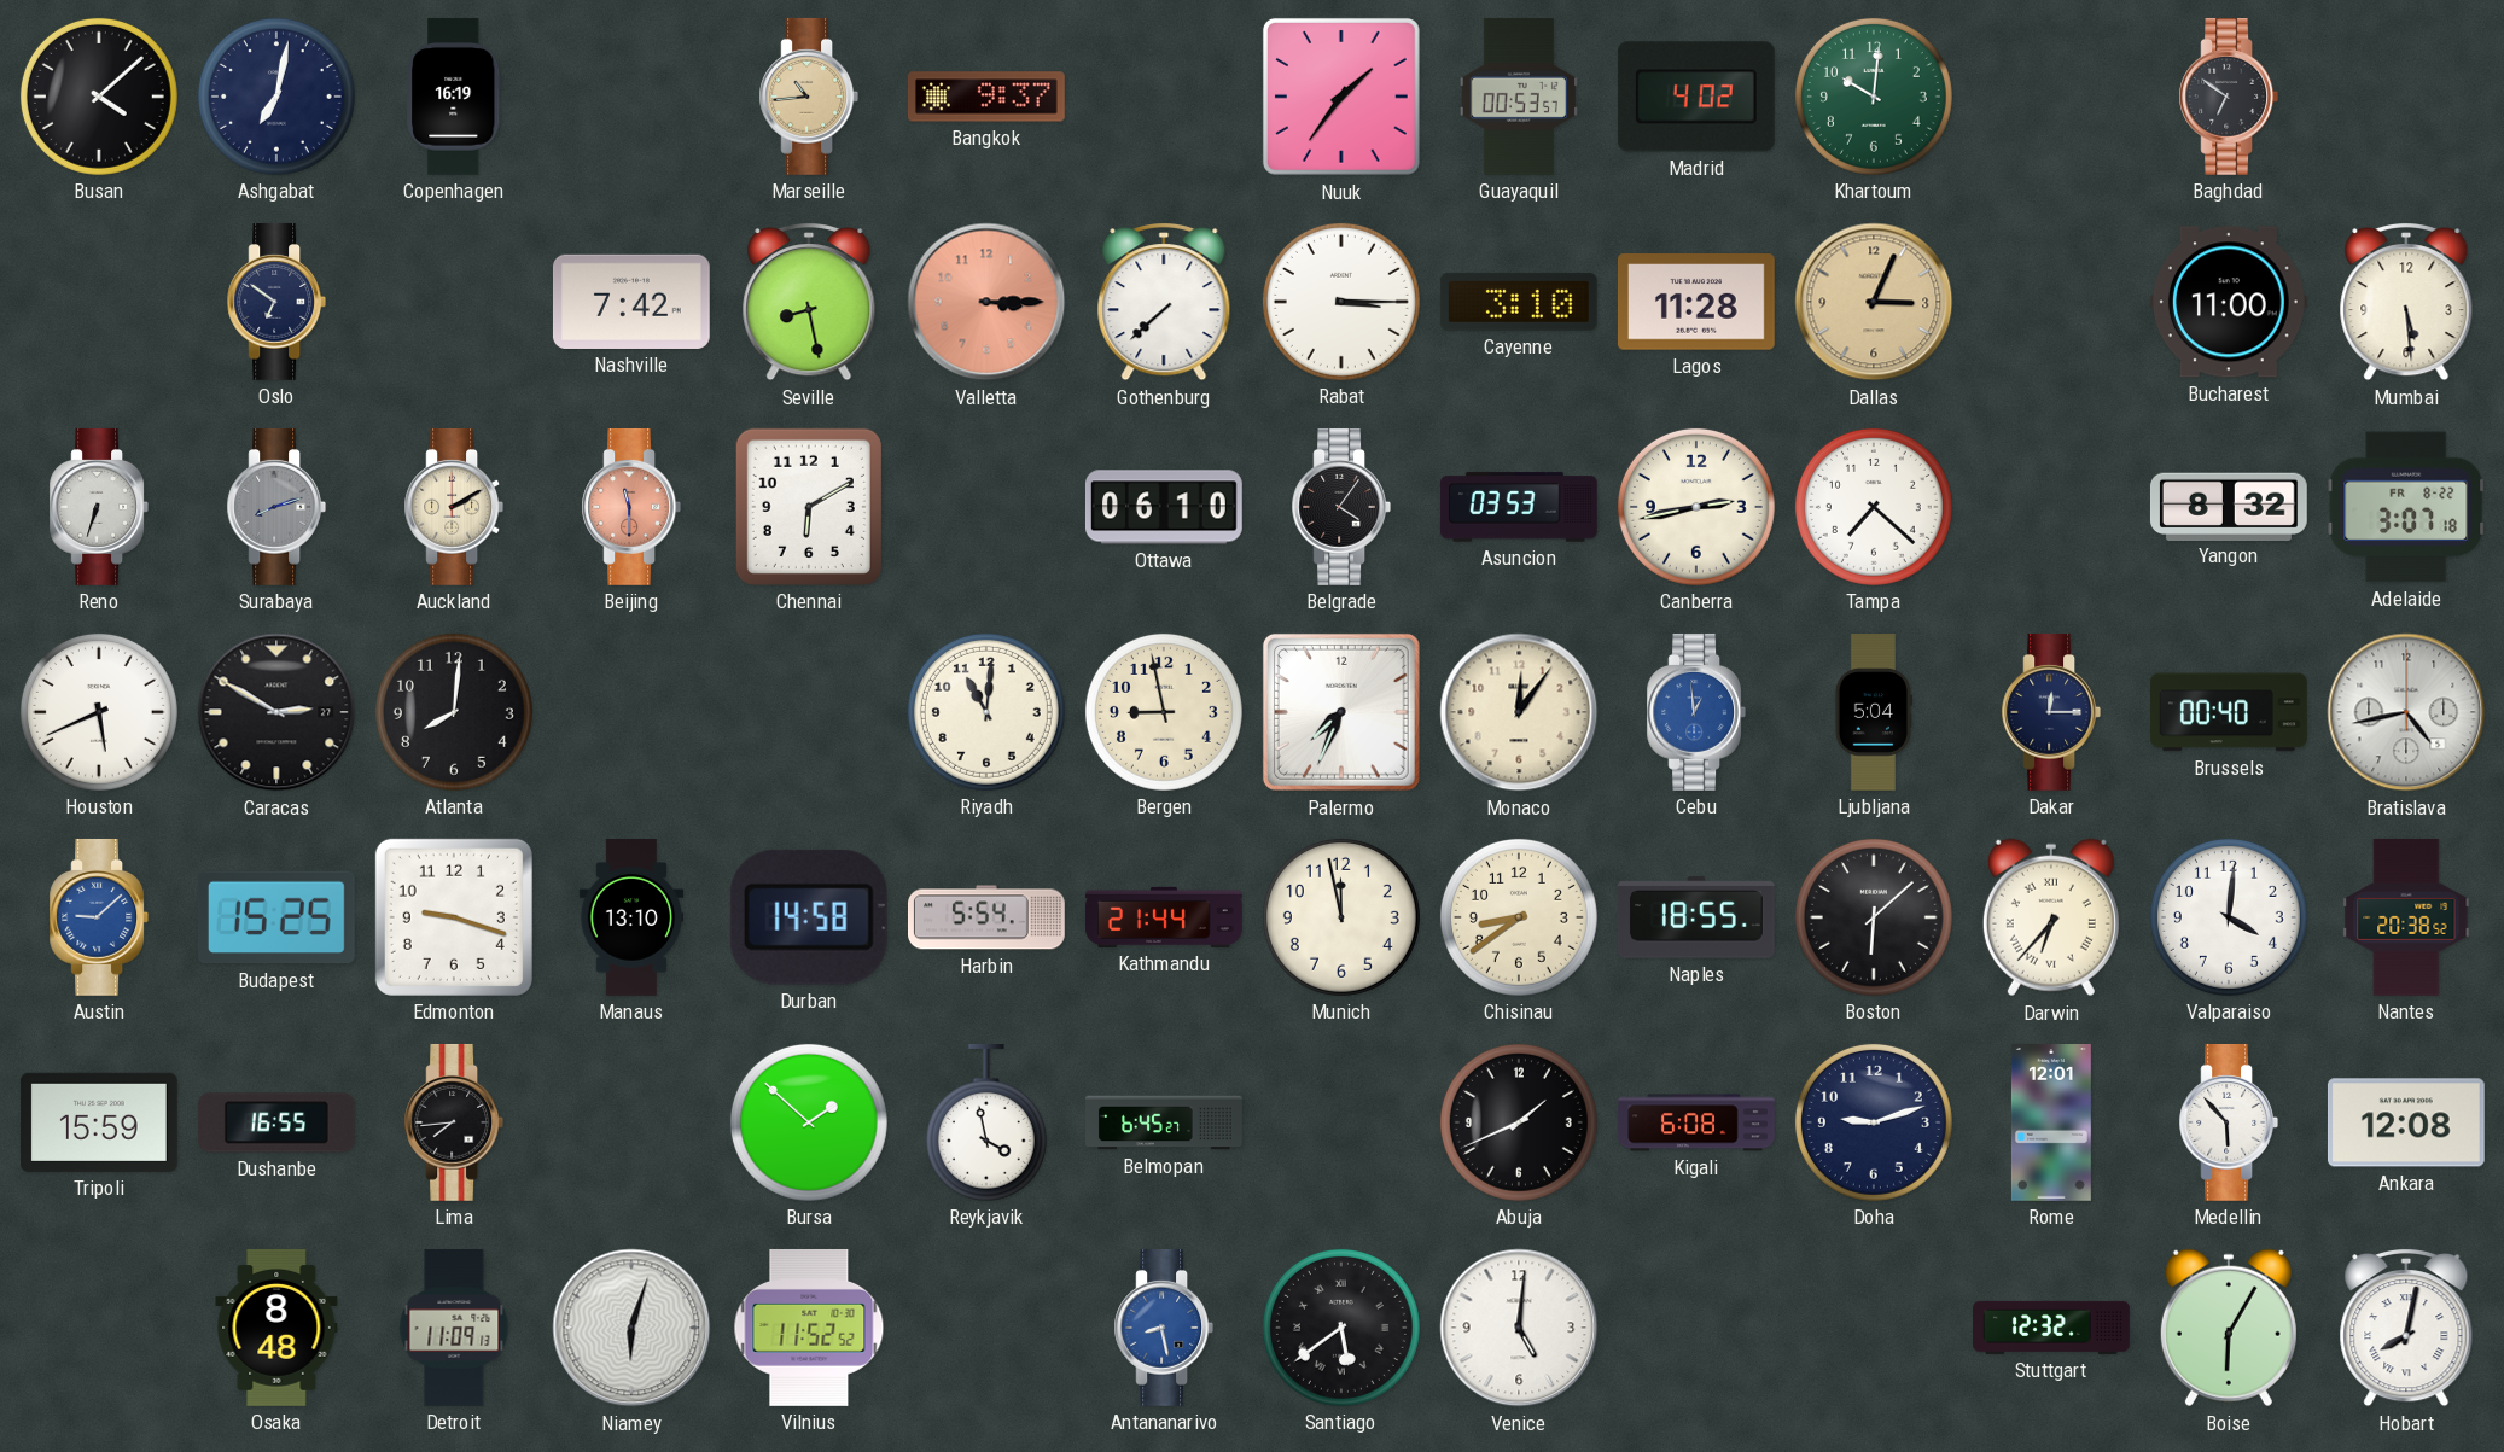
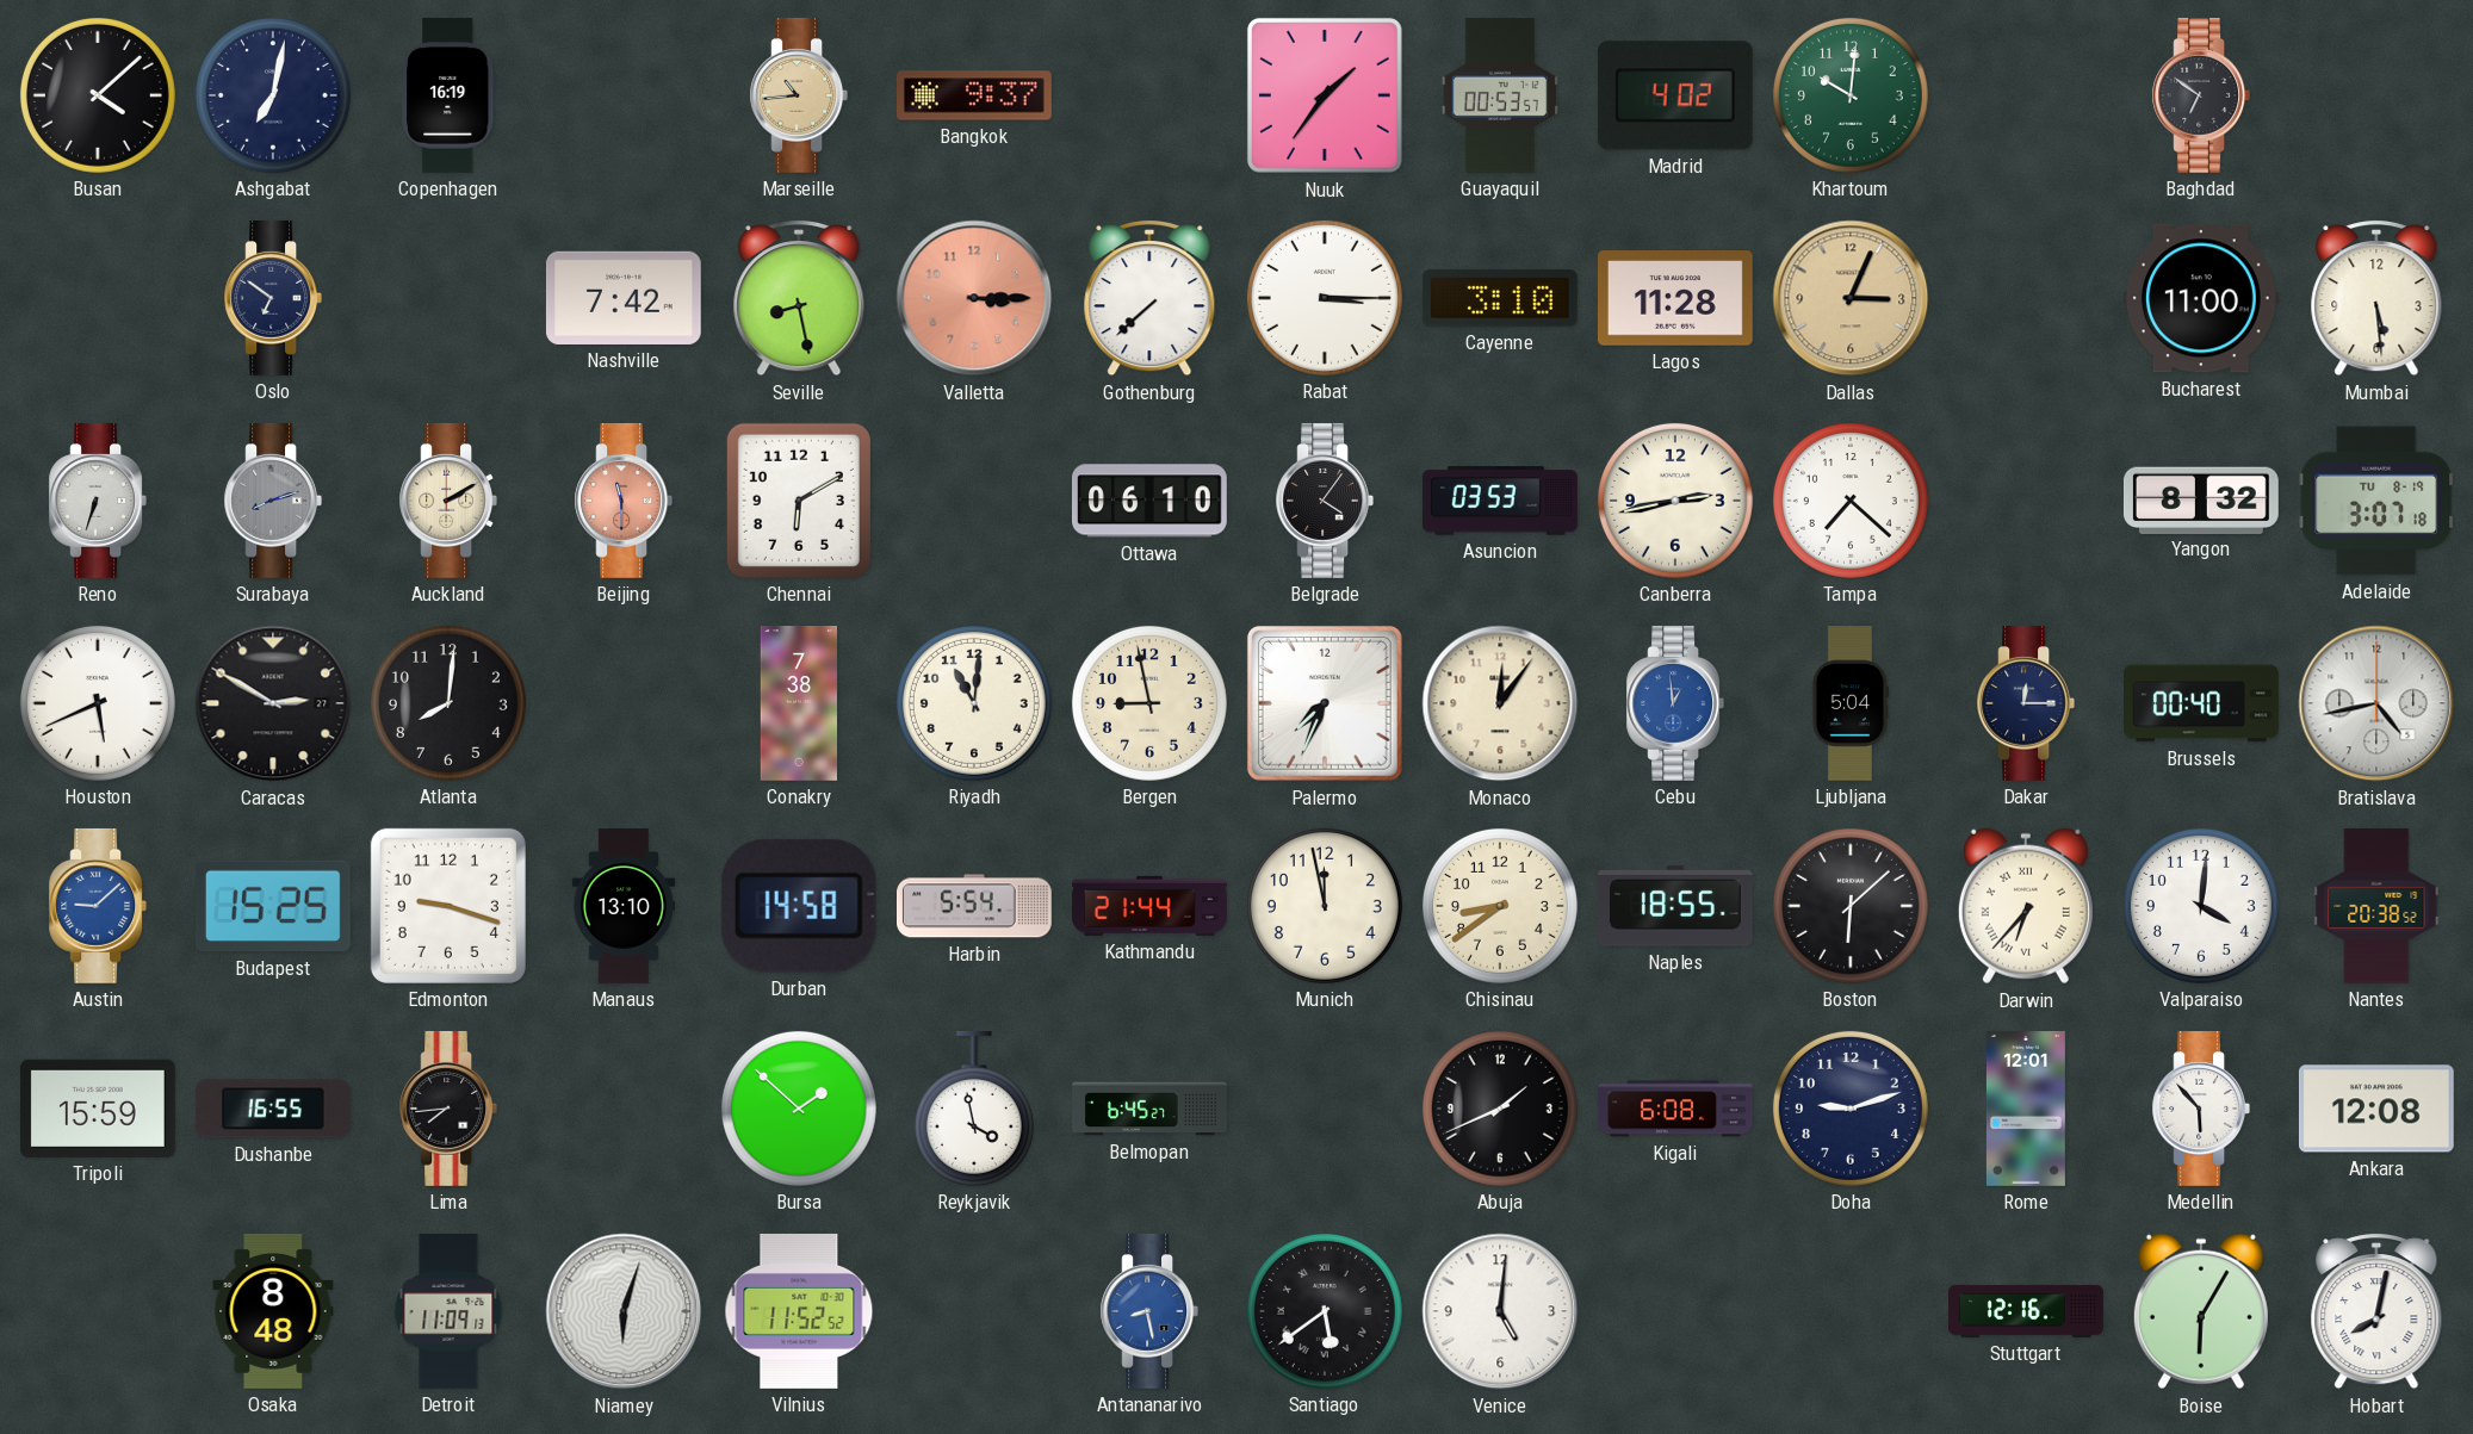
Adelaide date: FR 8-22 -> TU 8-19
Conakry: none -> 7:38
Stuttgart: 12:32 -> 12:16
